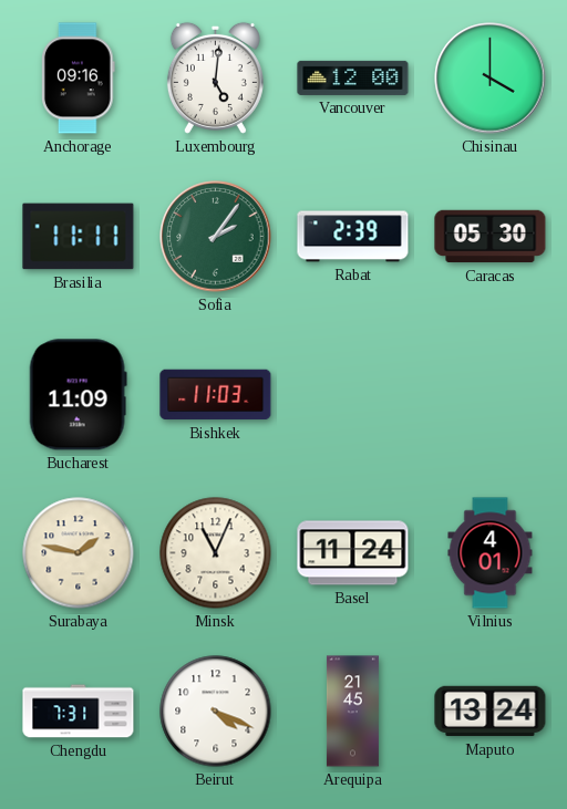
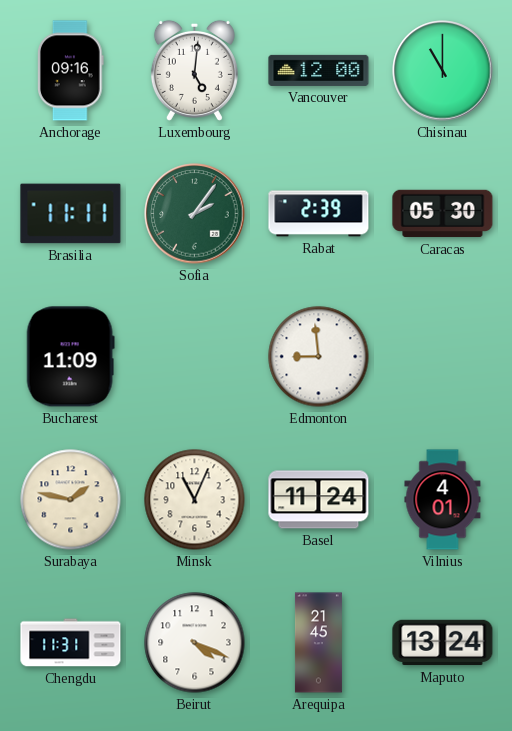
Chisinau: 4:00 -> 11:00
Bishkek: 11:03 -> none
Edmonton: none -> 8:59
Chengdu: 7:31 -> 11:31
